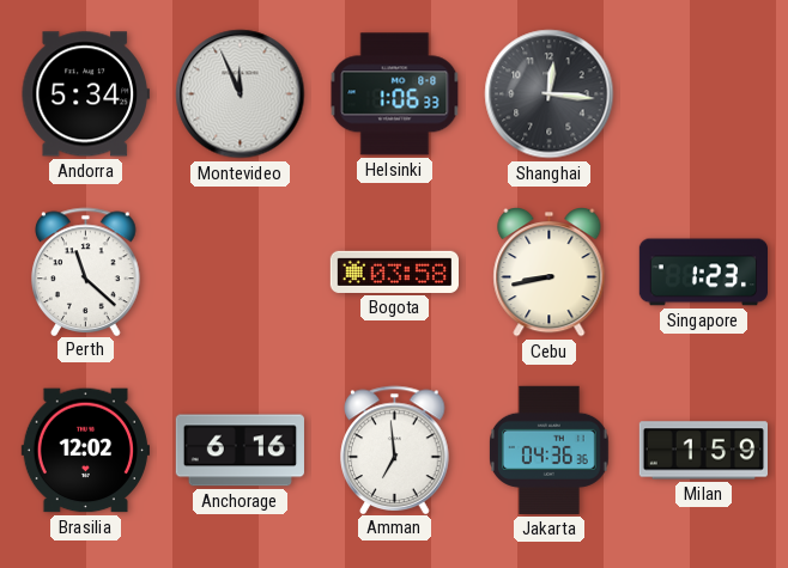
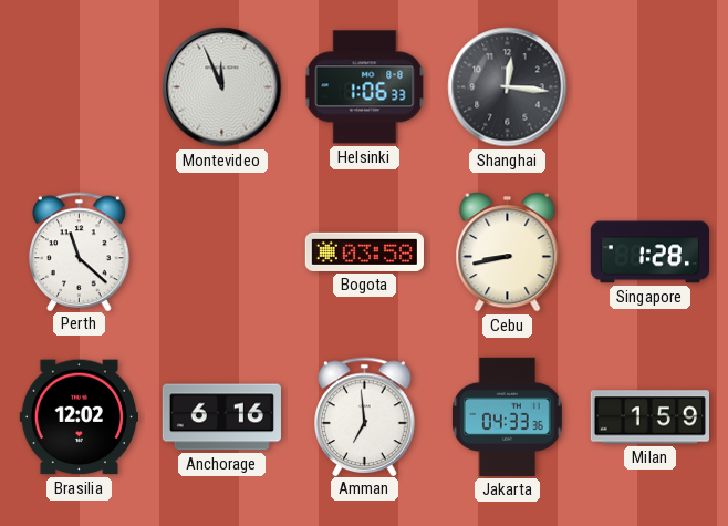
Andorra: 5:34 -> none
Singapore: 1:23 -> 1:28
Jakarta: 04:36 -> 04:33
